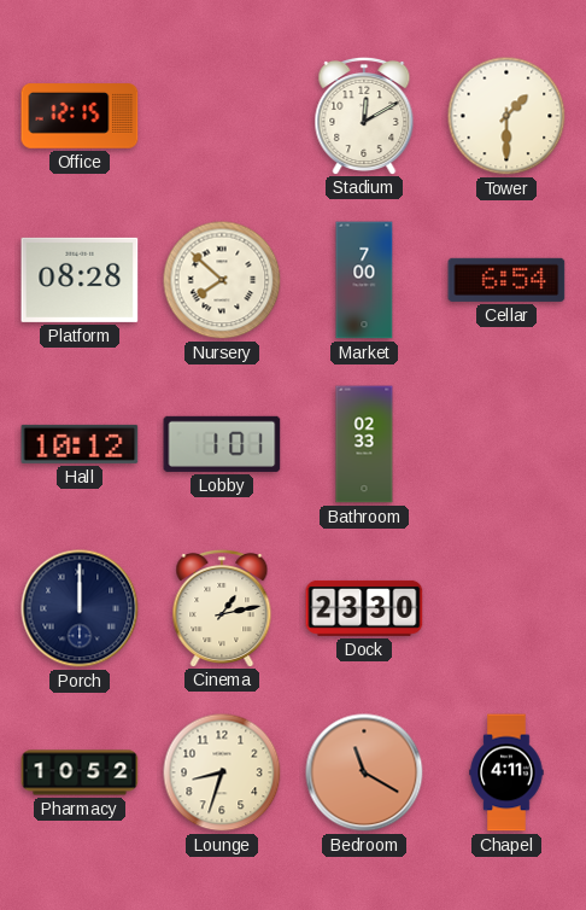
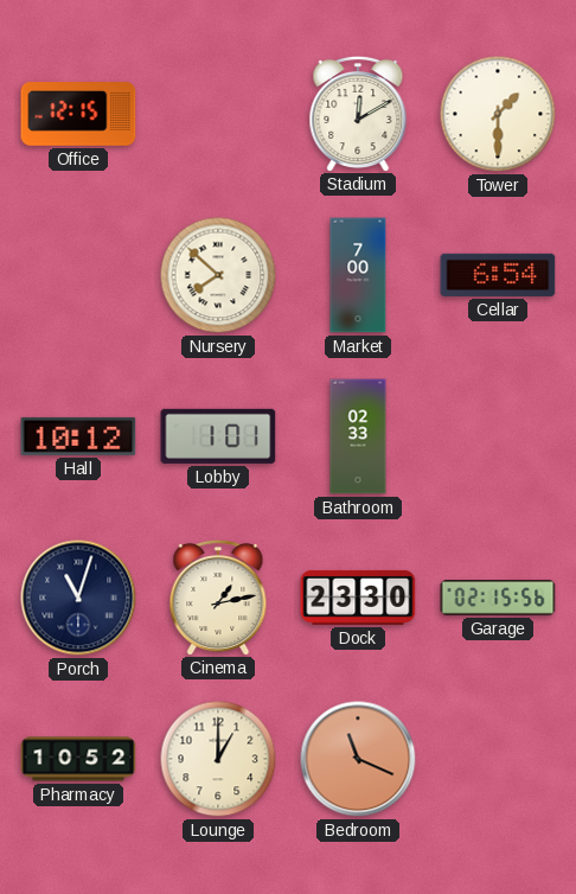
Platform: 08:28 -> none
Porch: 12:00 -> 11:03
Garage: none -> 02:15
Lounge: 8:33 -> 1:00
Bedroom: 11:20 -> 11:19
Chapel: 4:11 -> none
